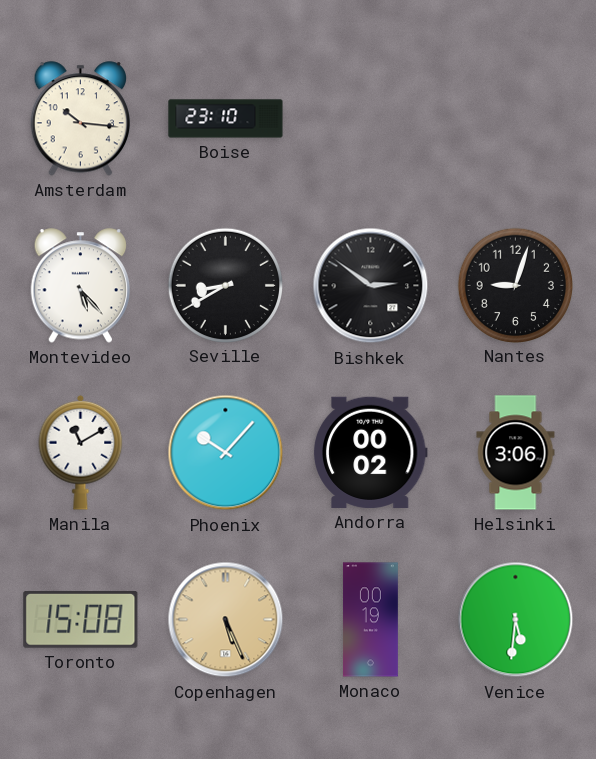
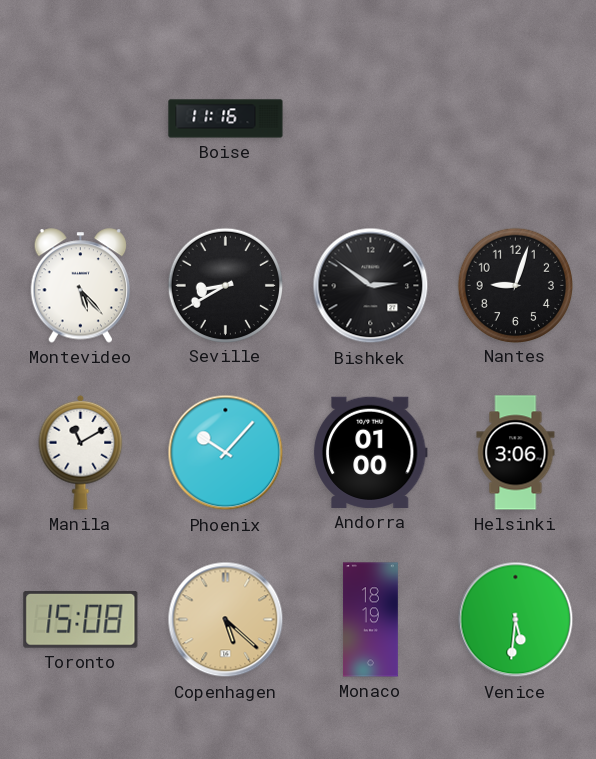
Amsterdam: 10:16 -> none
Boise: 23:10 -> 11:16
Andorra: 00:02 -> 01:00
Copenhagen: 5:26 -> 5:22
Monaco: 00:19 -> 18:19
